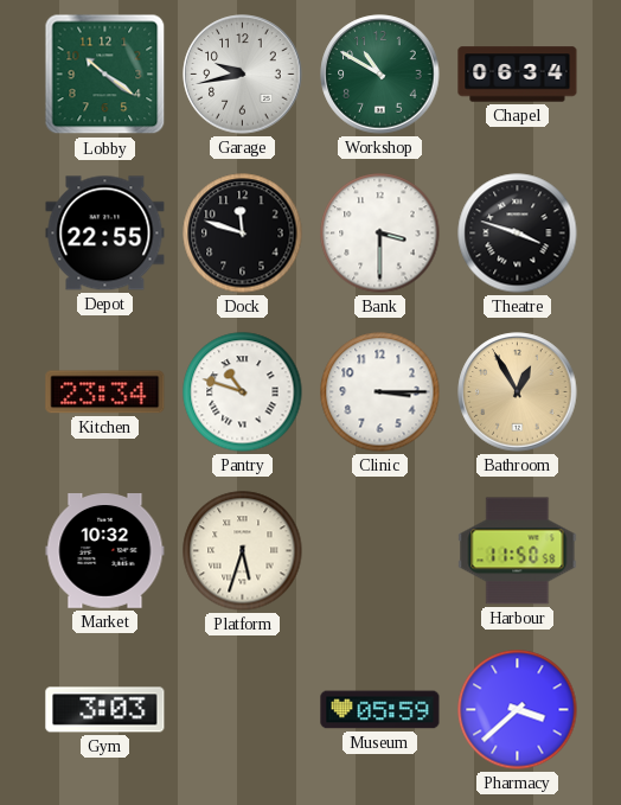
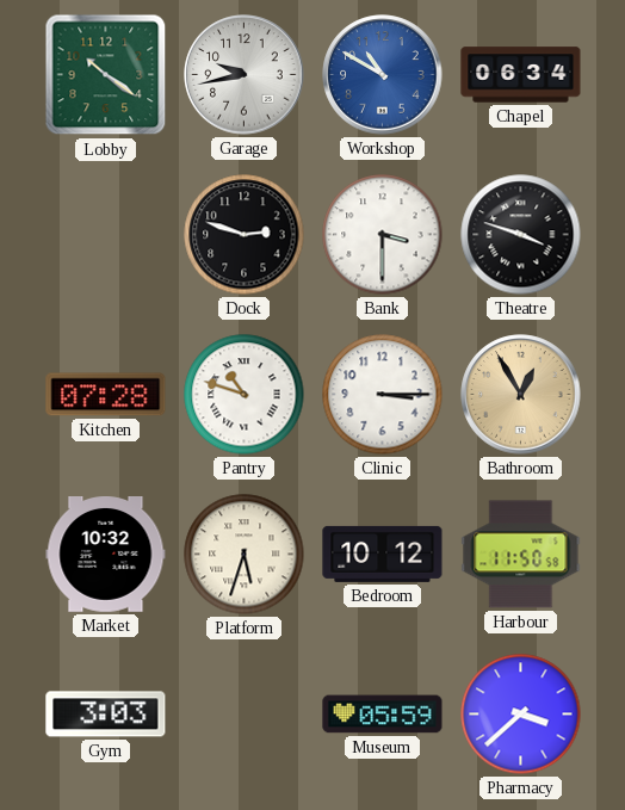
Workshop dial: green -> blue
Depot: 22:55 -> none
Dock: 11:48 -> 2:48
Kitchen: 23:34 -> 07:28
Bedroom: none -> 10:12
